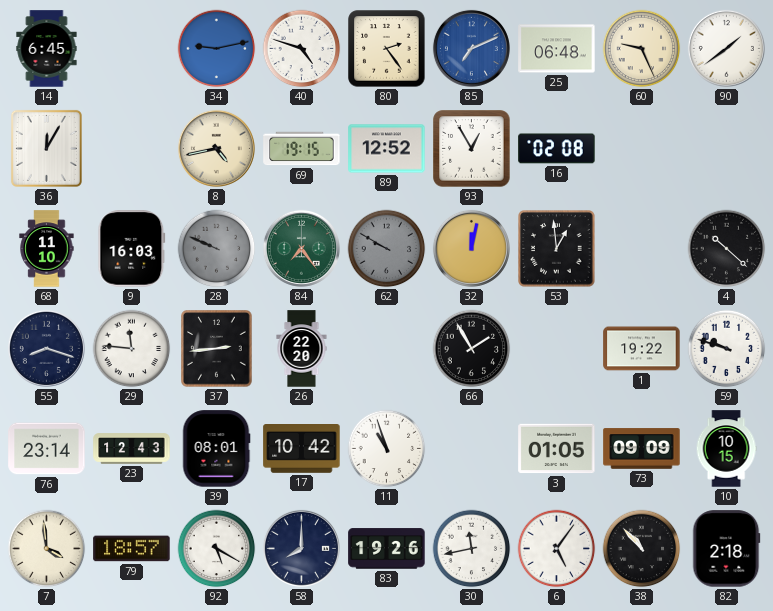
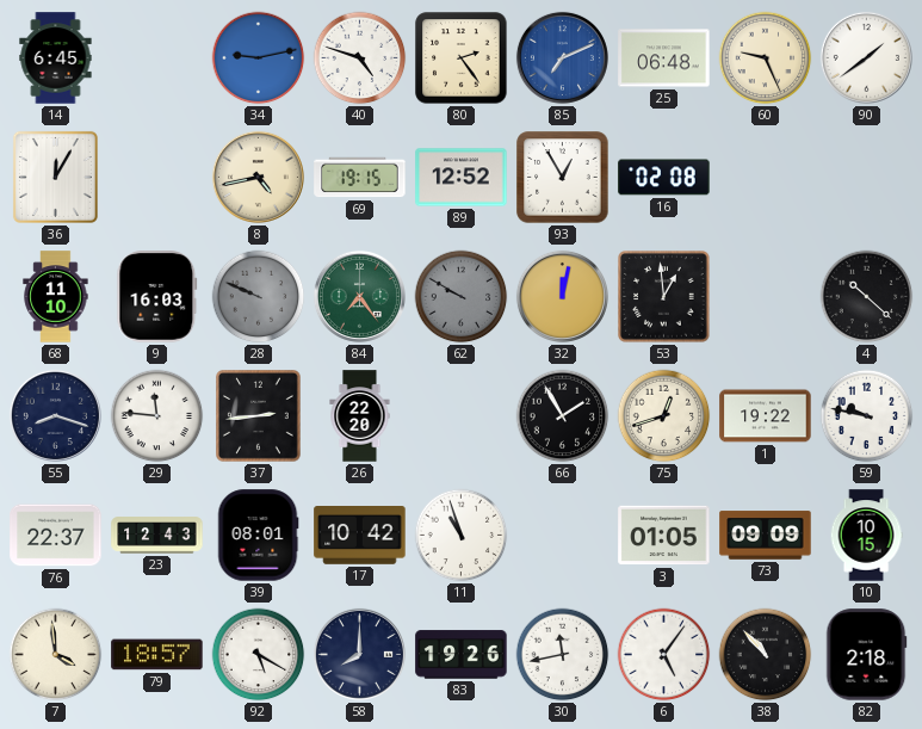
75: none -> 12:42
59: 9:48 -> 9:47
76: 23:14 -> 22:37
